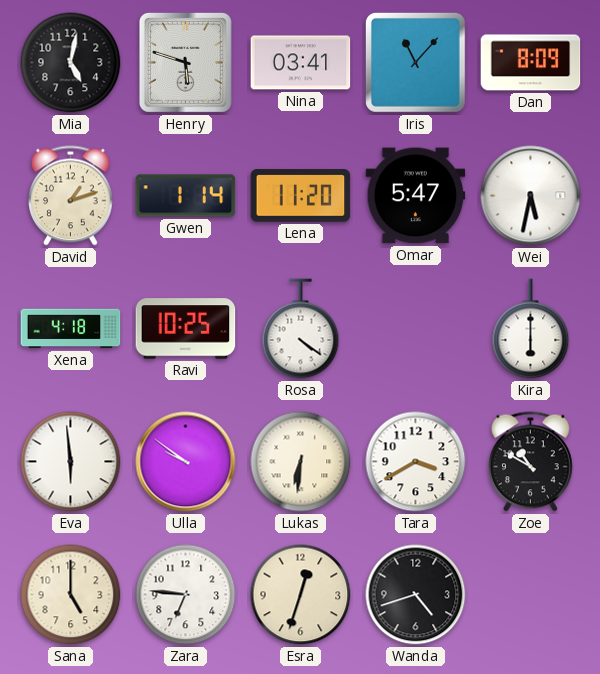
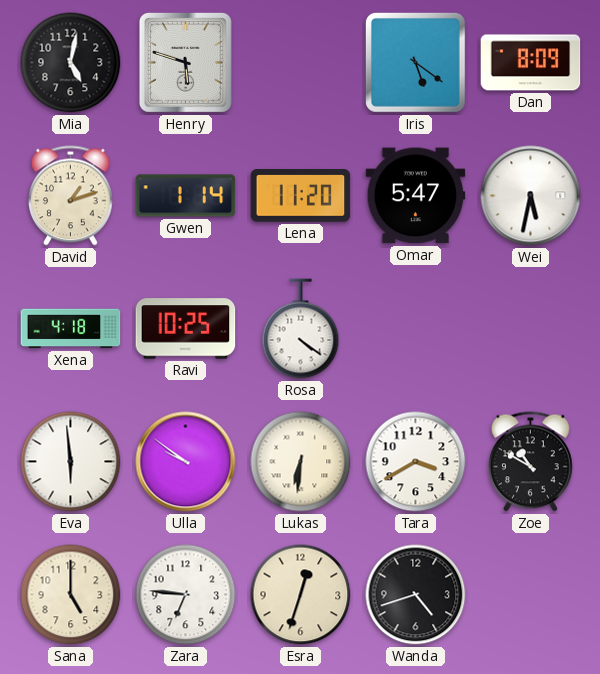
Nina: 03:41 -> none
Iris: 11:07 -> 5:21
Kira: 6:00 -> none
